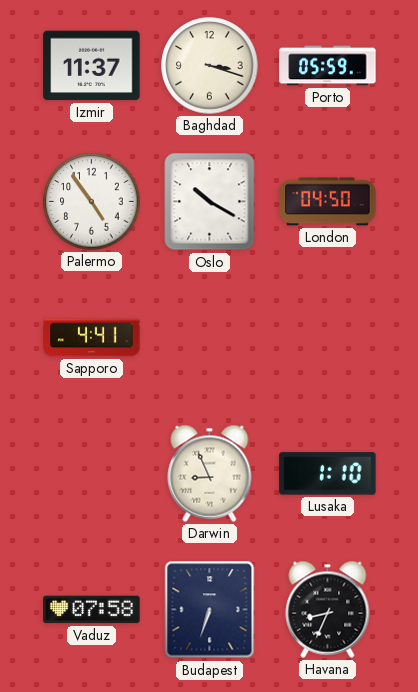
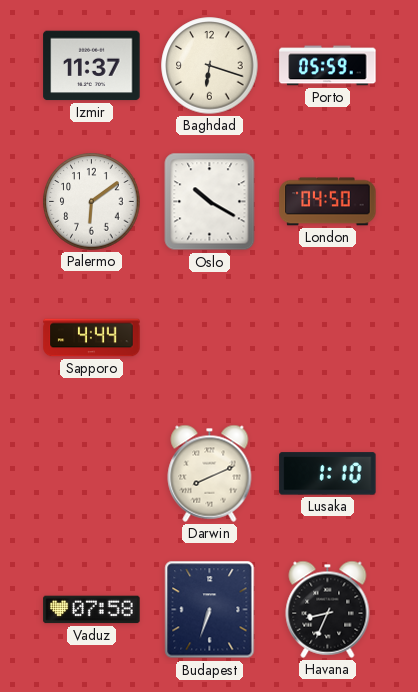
Baghdad: 3:18 -> 6:18
Palermo: 4:54 -> 6:09
Sapporo: 4:41 -> 4:44
Darwin: 8:56 -> 8:11
